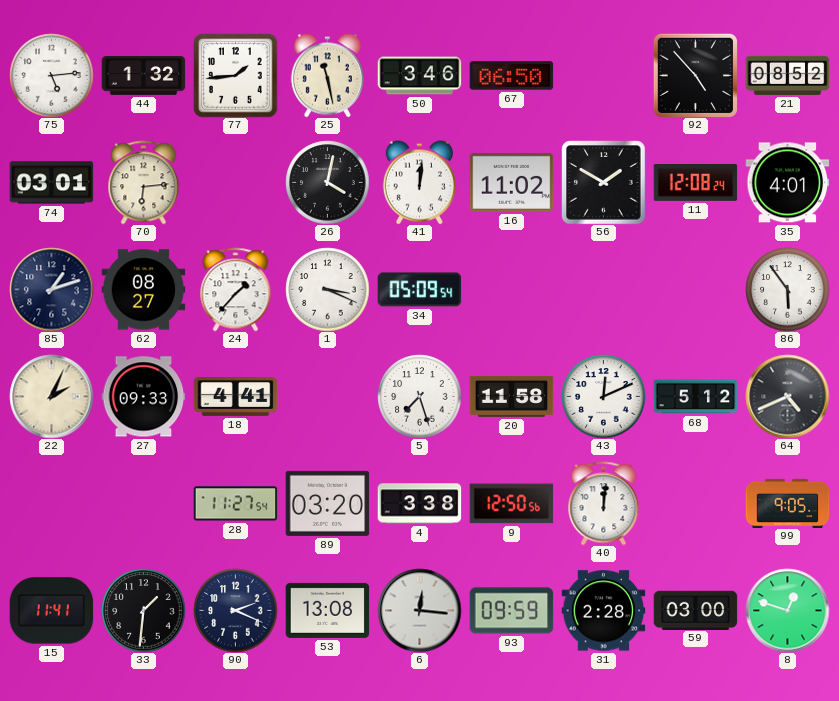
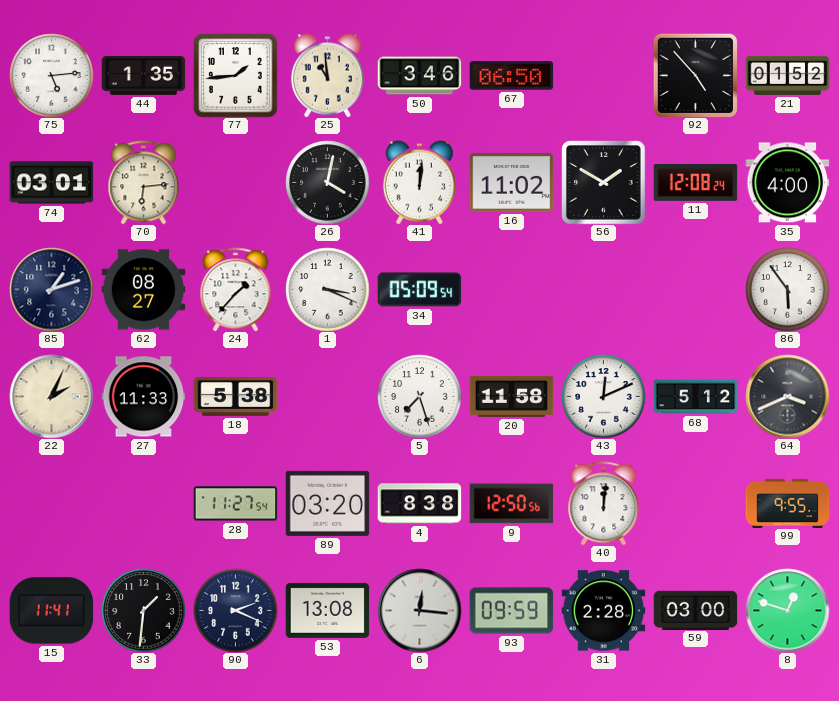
44: 1:32 -> 1:35
25: 11:28 -> 10:59
21: 08:52 -> 01:52
35: 4:01 -> 4:00
27: 09:33 -> 11:33
18: 4:41 -> 5:38
64: 4:41 -> 3:41
4: 3:38 -> 8:38
99: 9:05 -> 9:55
